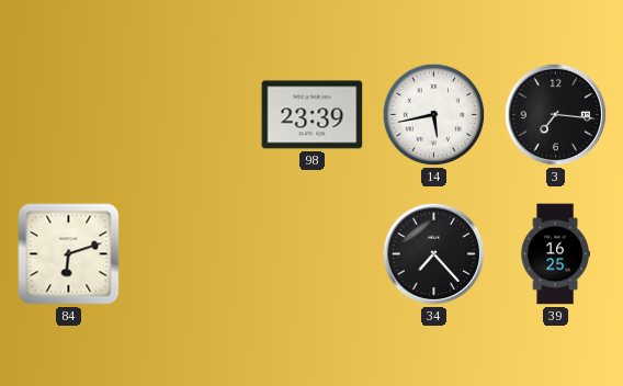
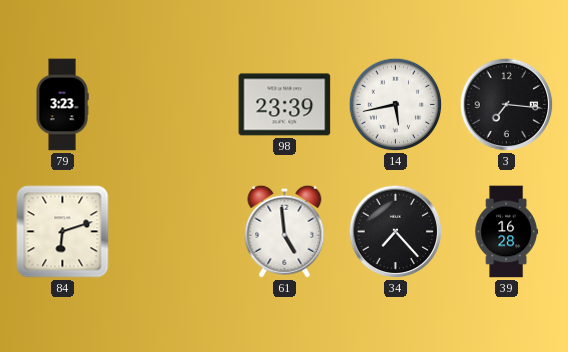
79: none -> 3:23
61: none -> 4:59
39: 16:25 -> 16:28
